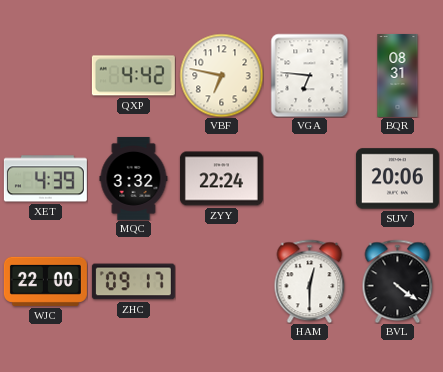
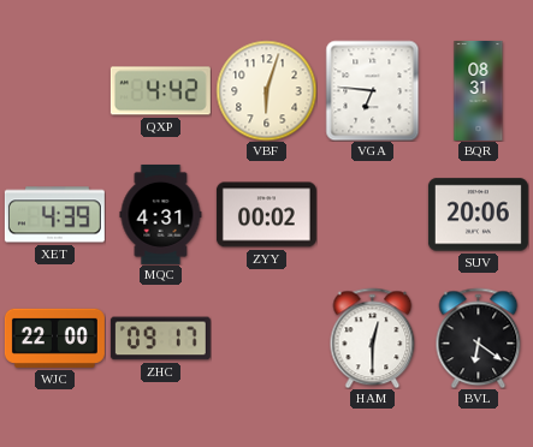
VBF: 6:47 -> 6:03
MQC: 3:32 -> 4:31
ZYY: 22:24 -> 00:02
BVL: 4:21 -> 6:21
